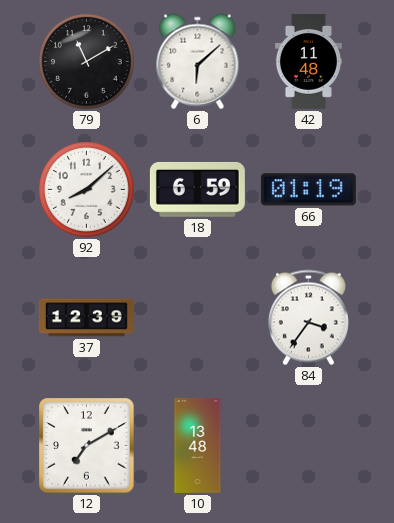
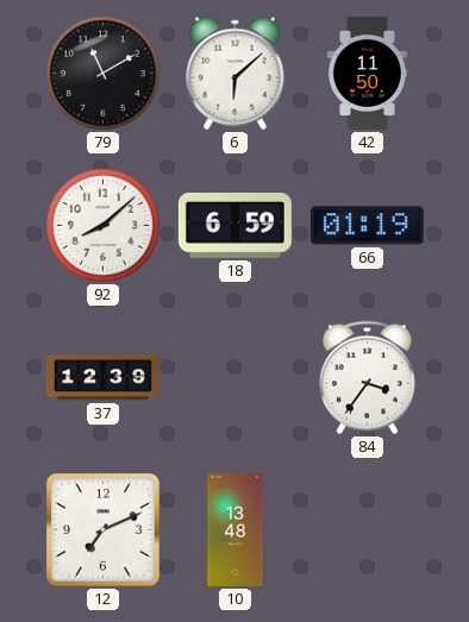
42: 11:48 -> 11:50
12: 7:10 -> 7:11
